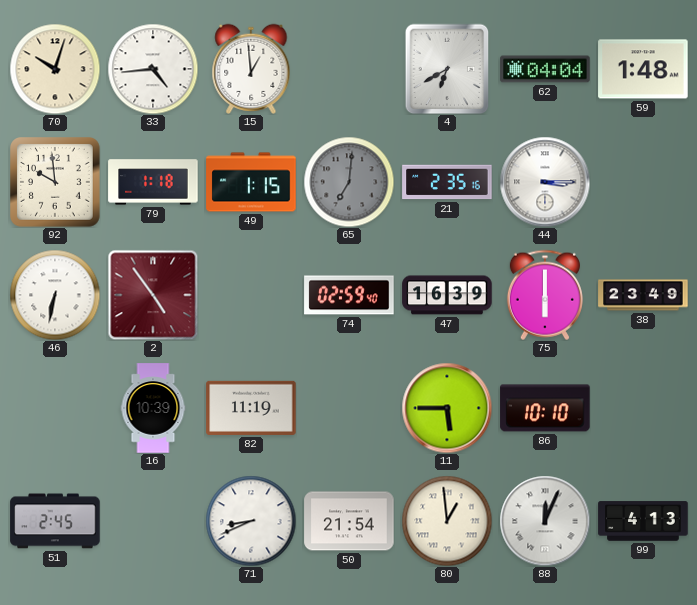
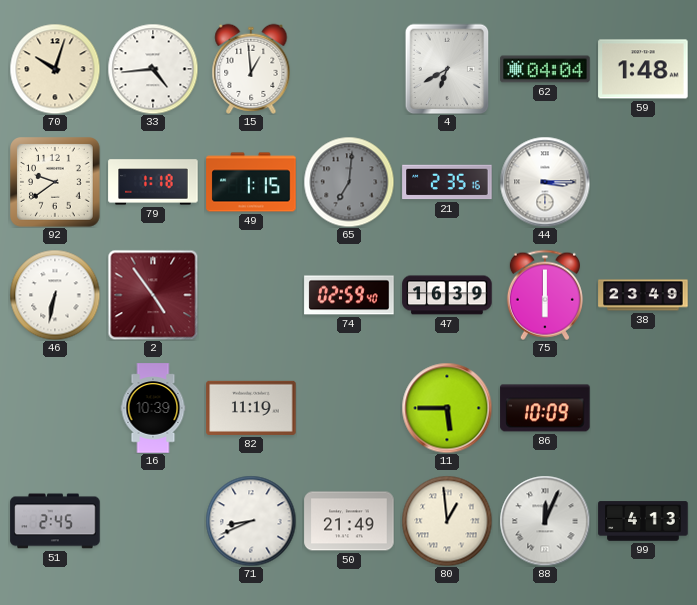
92: 9:59 -> 9:39
86: 10:10 -> 10:09
50: 21:54 -> 21:49
